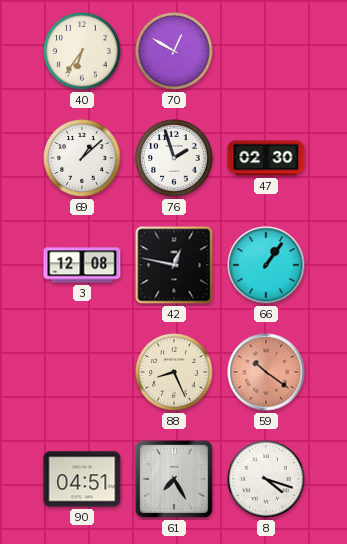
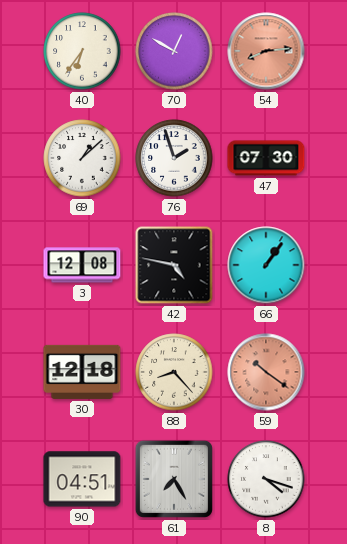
54: none -> 8:14
47: 02:30 -> 07:30
42: 12:47 -> 4:47
30: none -> 12:18
88: 8:26 -> 8:23
